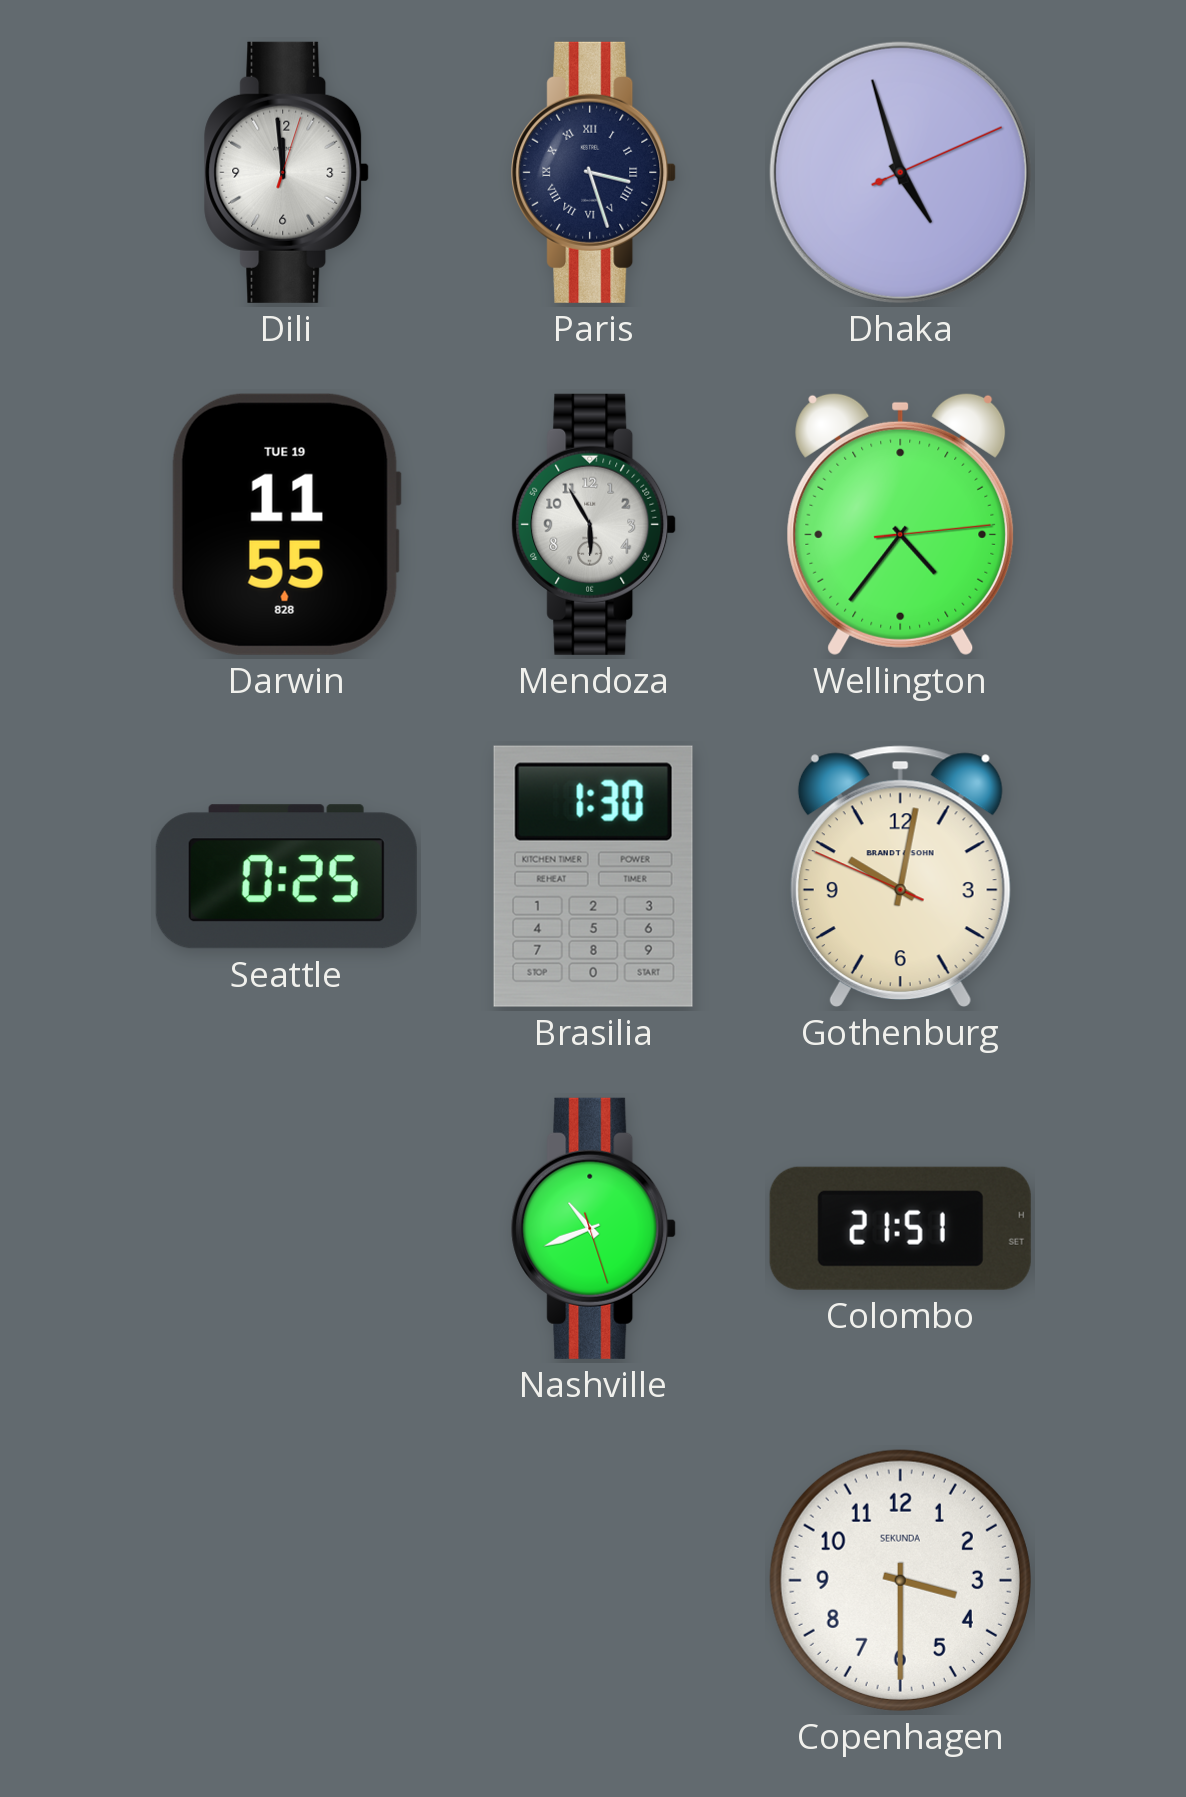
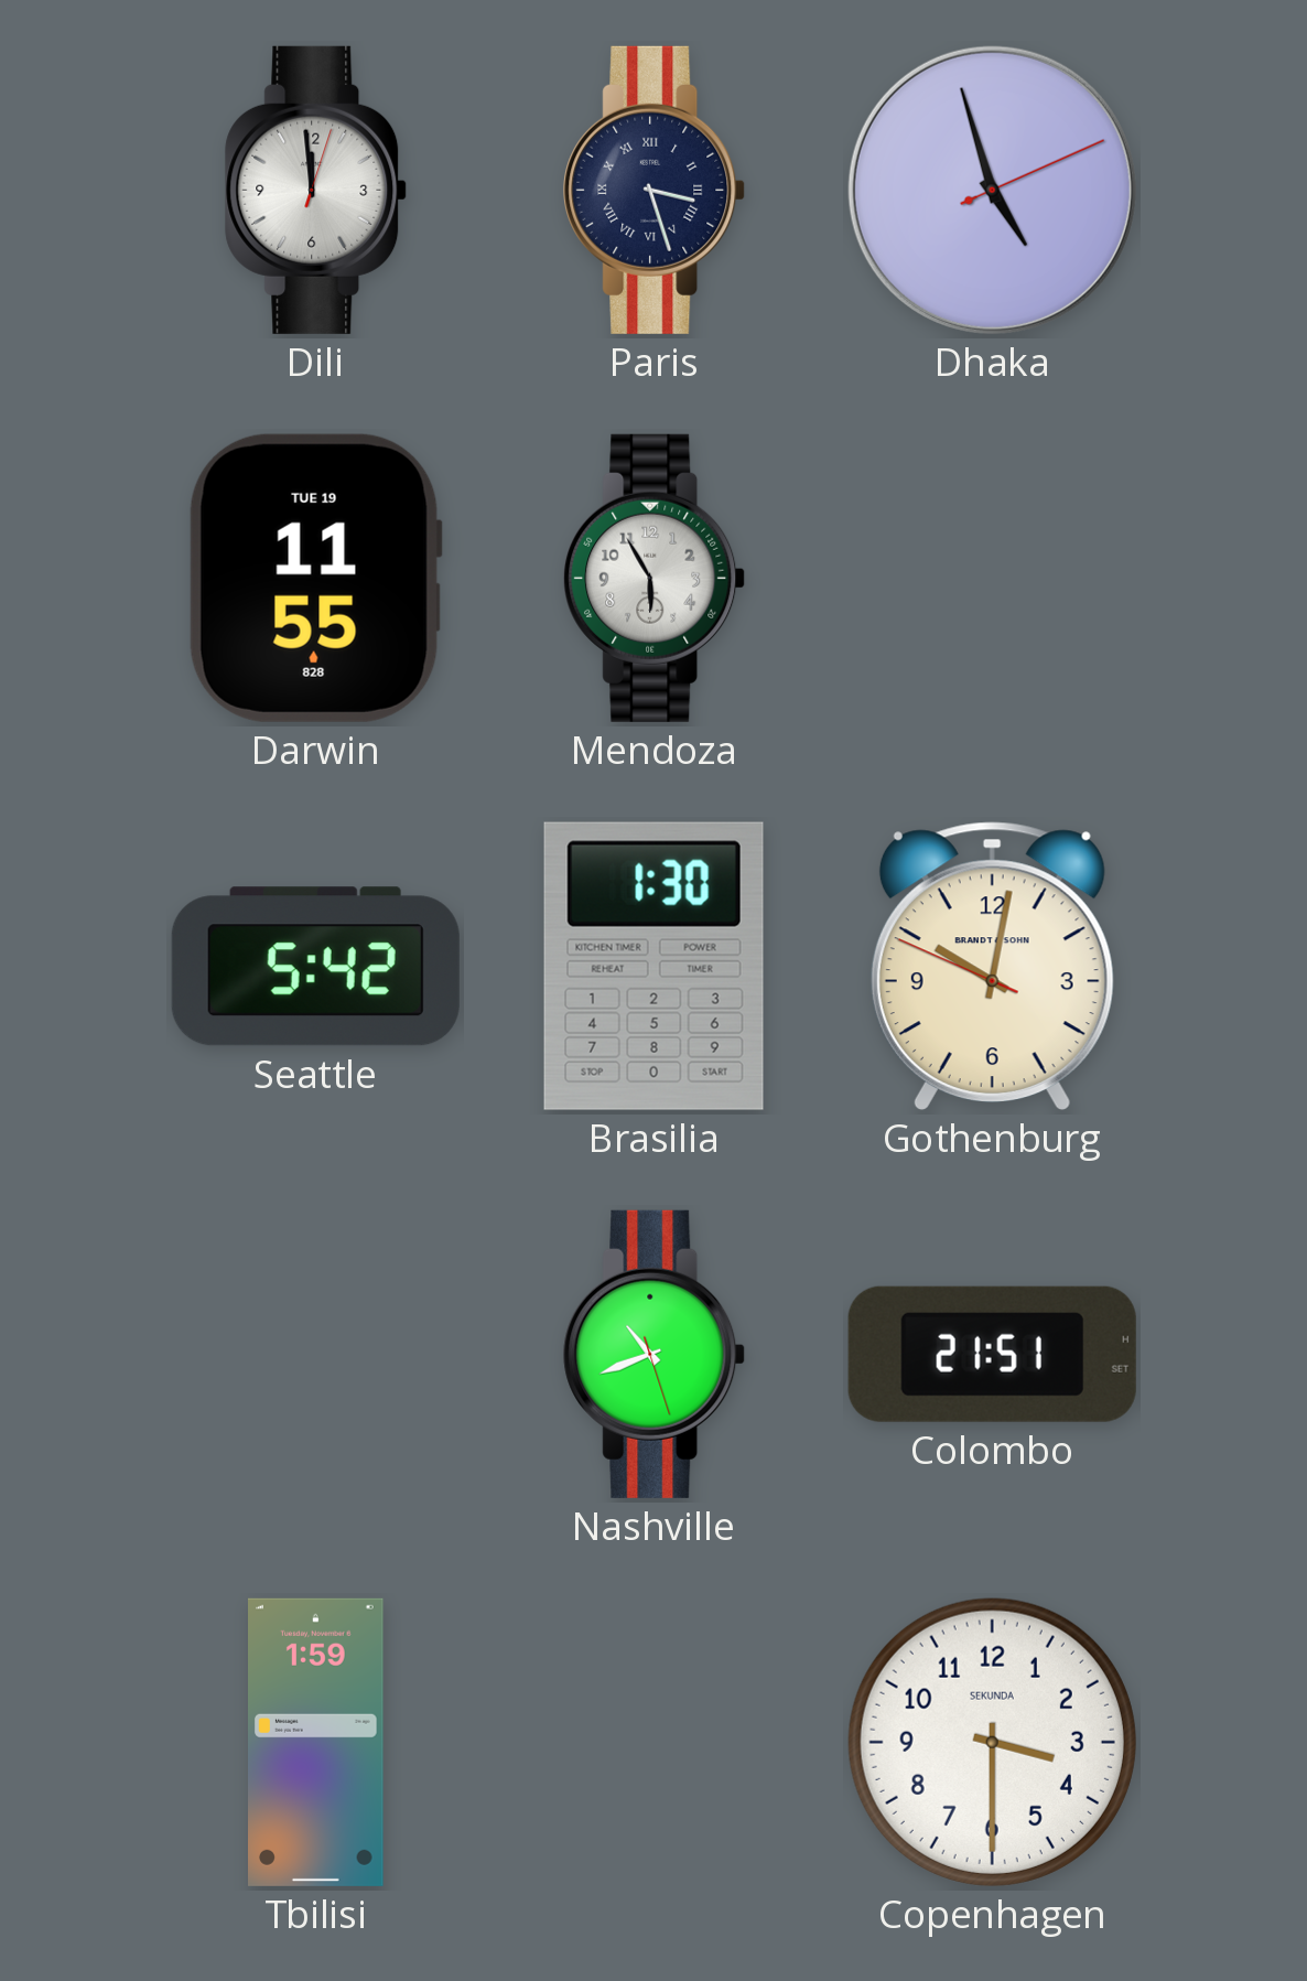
Wellington: 4:36 -> none
Seattle: 0:25 -> 5:42
Tbilisi: none -> 1:59
